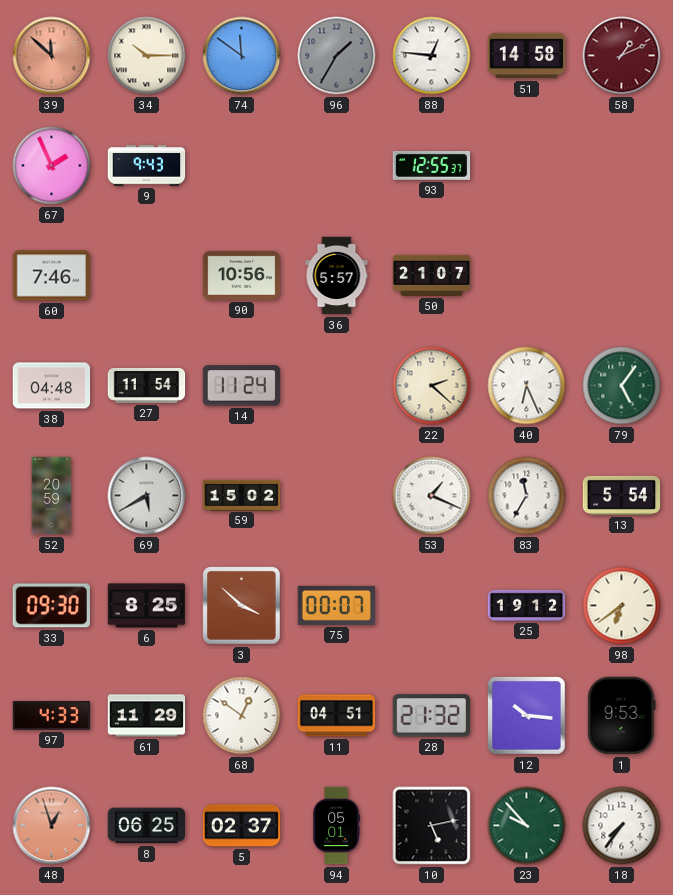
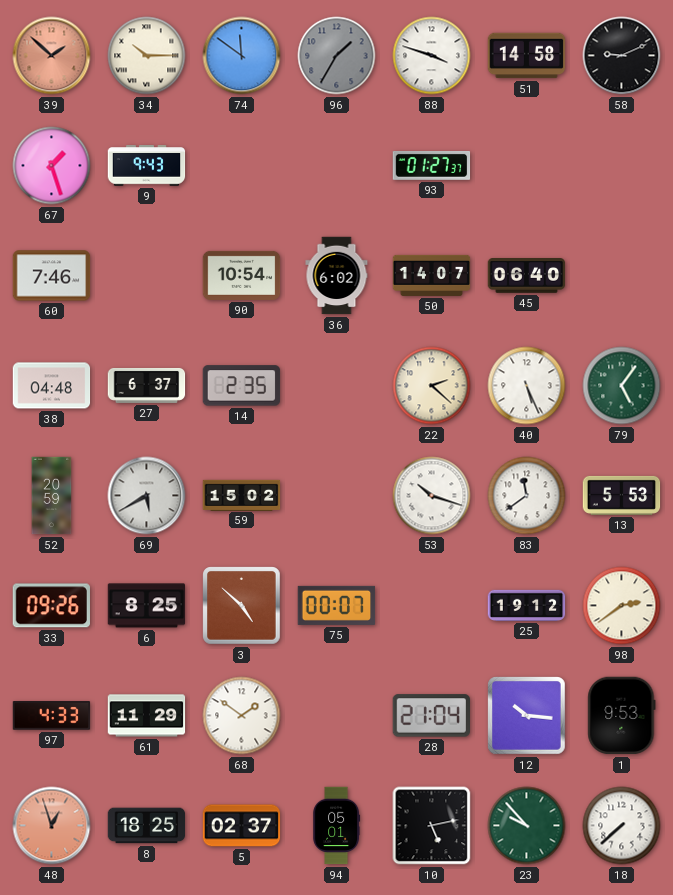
39: 11:52 -> 1:52
88: 12:46 -> 3:48
58: 1:11 -> 9:11
58 dial: burgundy -> black
67: 1:56 -> 1:27
93: 12:55 -> 01:27
90: 10:56 -> 10:54
36: 5:57 -> 6:02
50: 21:07 -> 14:07
45: none -> 06:40
27: 11:54 -> 6:37
14: 11:24 -> 2:35
40: 6:26 -> 5:26
53: 1:19 -> 10:18
83: 11:35 -> 11:39
13: 5:54 -> 5:53
33: 09:30 -> 09:26
3: 3:52 -> 4:52
98: 6:39 -> 2:39
68: 12:51 -> 1:51
11: 04:51 -> none
28: 21:32 -> 21:04
8: 06:25 -> 18:25
18: 7:36 -> 7:38
